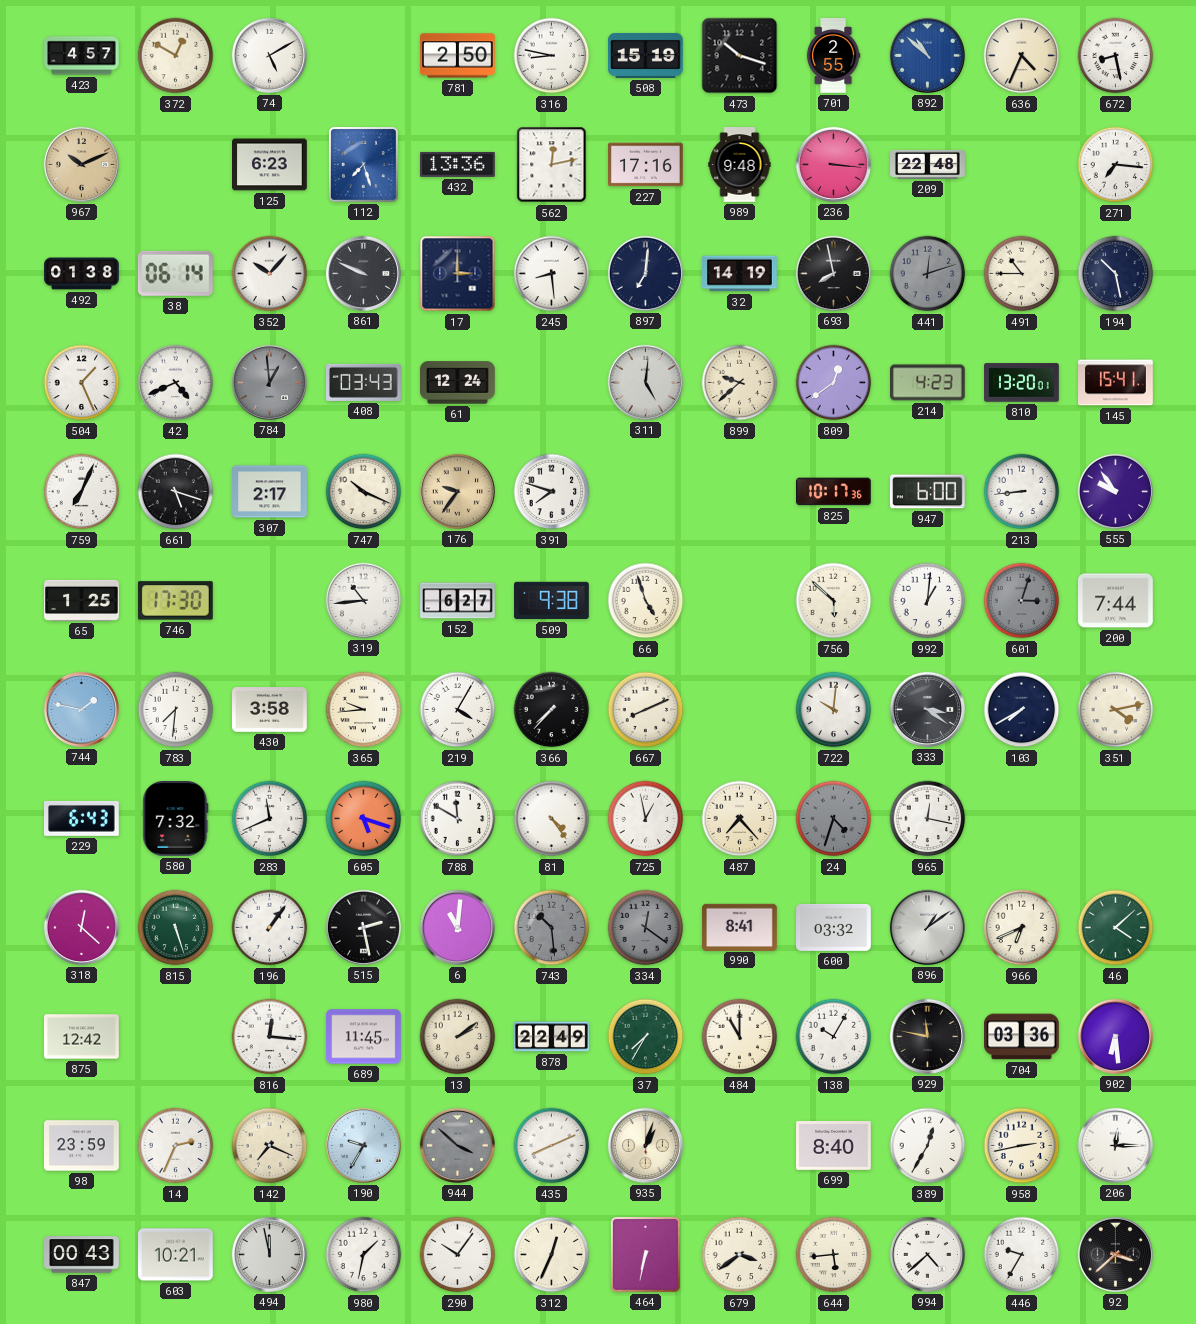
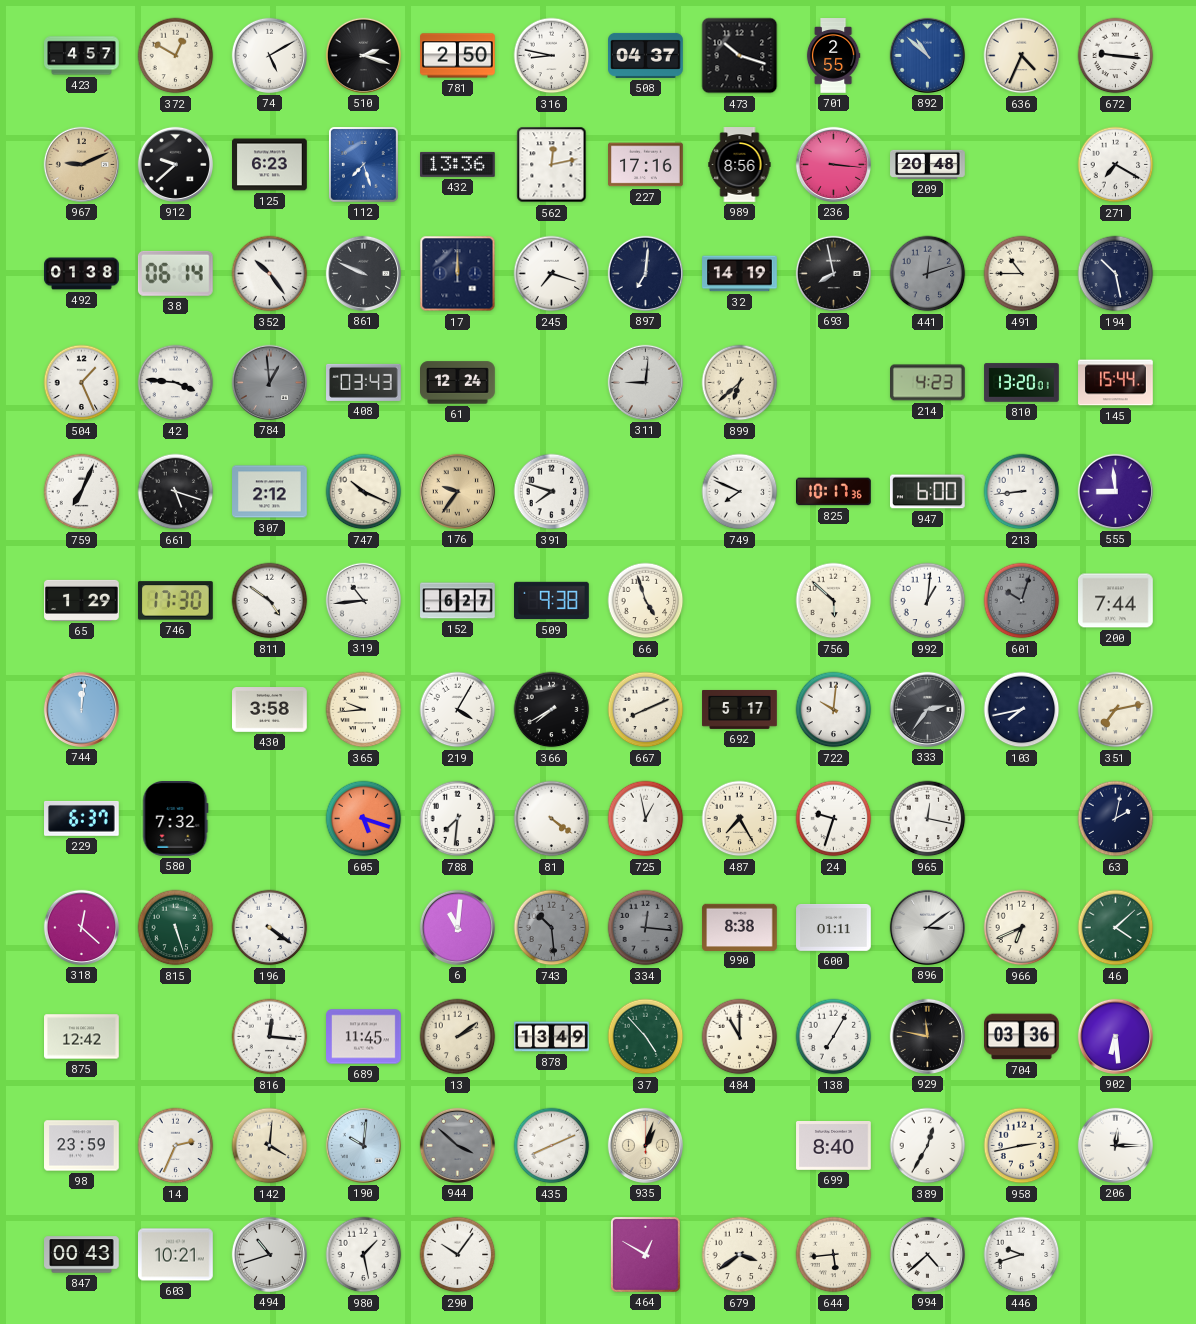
510: none -> 2:18
508: 15:19 -> 04:37
672: 8:28 -> 9:16
967: 10:11 -> 9:11
912: none -> 9:38
989: 9:48 -> 8:56
209: 22:48 -> 20:48
271: 7:16 -> 7:20
352: 10:07 -> 10:24
17: 3:00 -> 12:00
245: 8:29 -> 7:18
42: 4:41 -> 3:46
311: 5:01 -> 9:01
899: 9:38 -> 6:38
809: 12:39 -> none
145: 15:41 -> 15:44
307: 2:17 -> 2:12
749: none -> 7:49
555: 9:54 -> 8:59
65: 1:25 -> 1:29
811: none -> 4:51
601: 3:03 -> 10:03
744: 1:47 -> 12:01
783: 7:31 -> none
366: 7:37 -> 7:40
692: none -> 5:17
333: 3:21 -> 2:36
103: 7:40 -> 7:43
351: 4:13 -> 7:13
229: 6:43 -> 6:37
283: 11:41 -> none
788: 11:50 -> 7:31
81: 4:24 -> 4:21
487: 7:23 -> 7:25
24: 4:33 -> 9:33
24 dial: grey -> white
63: none -> 2:02
196: 1:06 -> 4:21
515: 2:28 -> none
334: 12:21 -> 12:16
990: 8:41 -> 8:38
600: 03:32 -> 01:11
896: 1:09 -> 3:09
878: 22:49 -> 13:49
37: 7:35 -> 4:53
138: 10:05 -> 7:05
142: 7:19 -> 4:01
190: 9:35 -> 10:01
494: 11:58 -> 10:42
980: 1:32 -> 1:28
312: 12:34 -> none
464: 6:32 -> 12:50
446: 9:35 -> 9:42
92: 3:38 -> none
